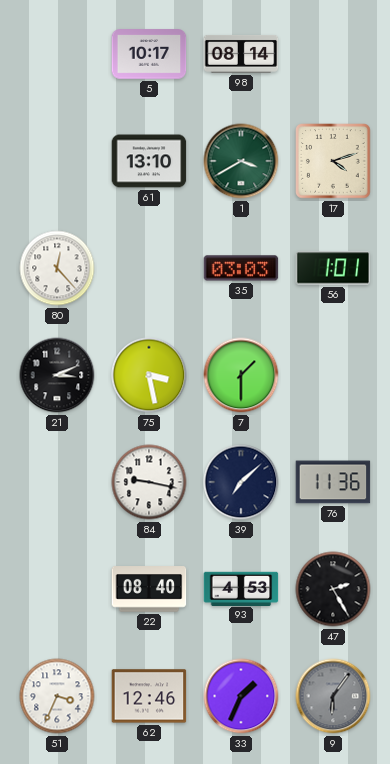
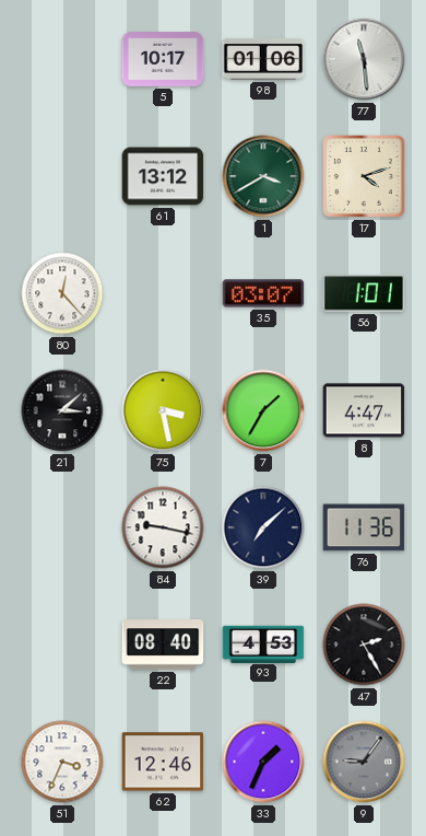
98: 08:14 -> 01:06
77: none -> 11:29
61: 13:10 -> 13:12
35: 03:03 -> 03:07
21: 3:11 -> 3:08
7: 1:30 -> 1:35
8: none -> 4:47
9: 6:06 -> 9:06
